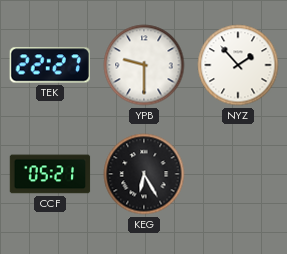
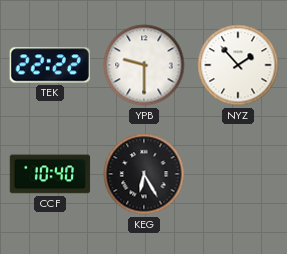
TEK: 22:27 -> 22:22
CCF: 05:21 -> 10:40
